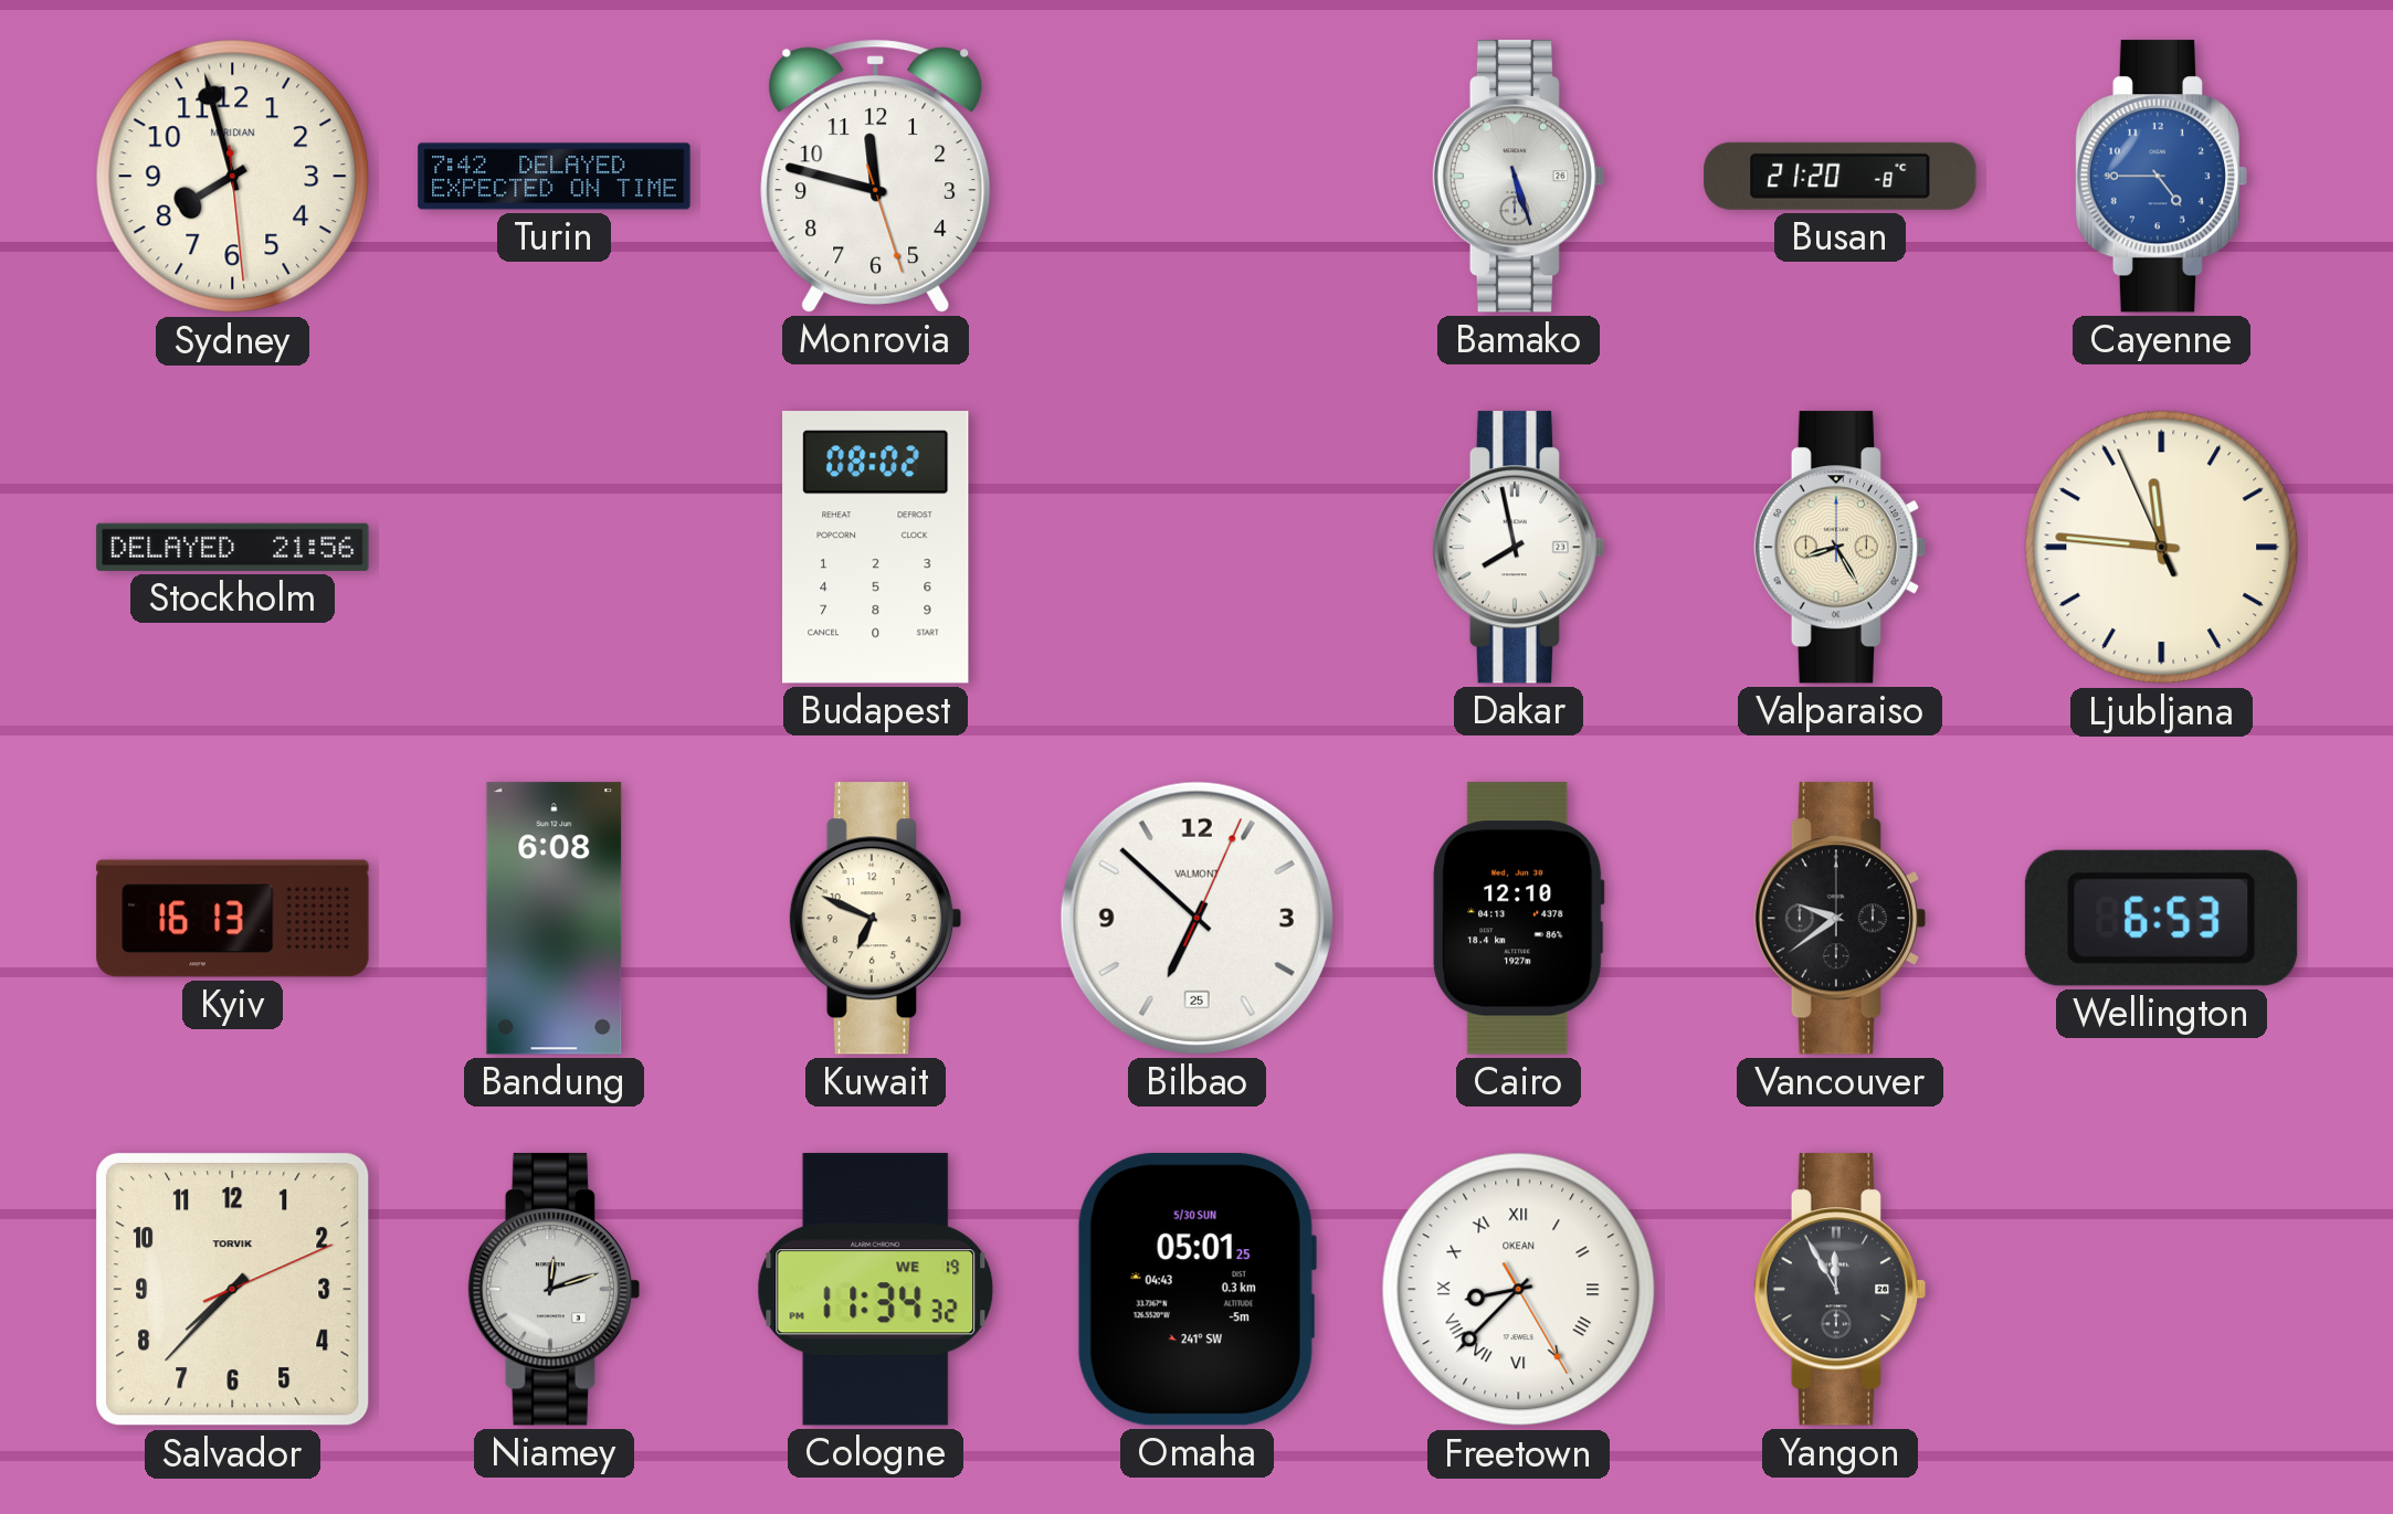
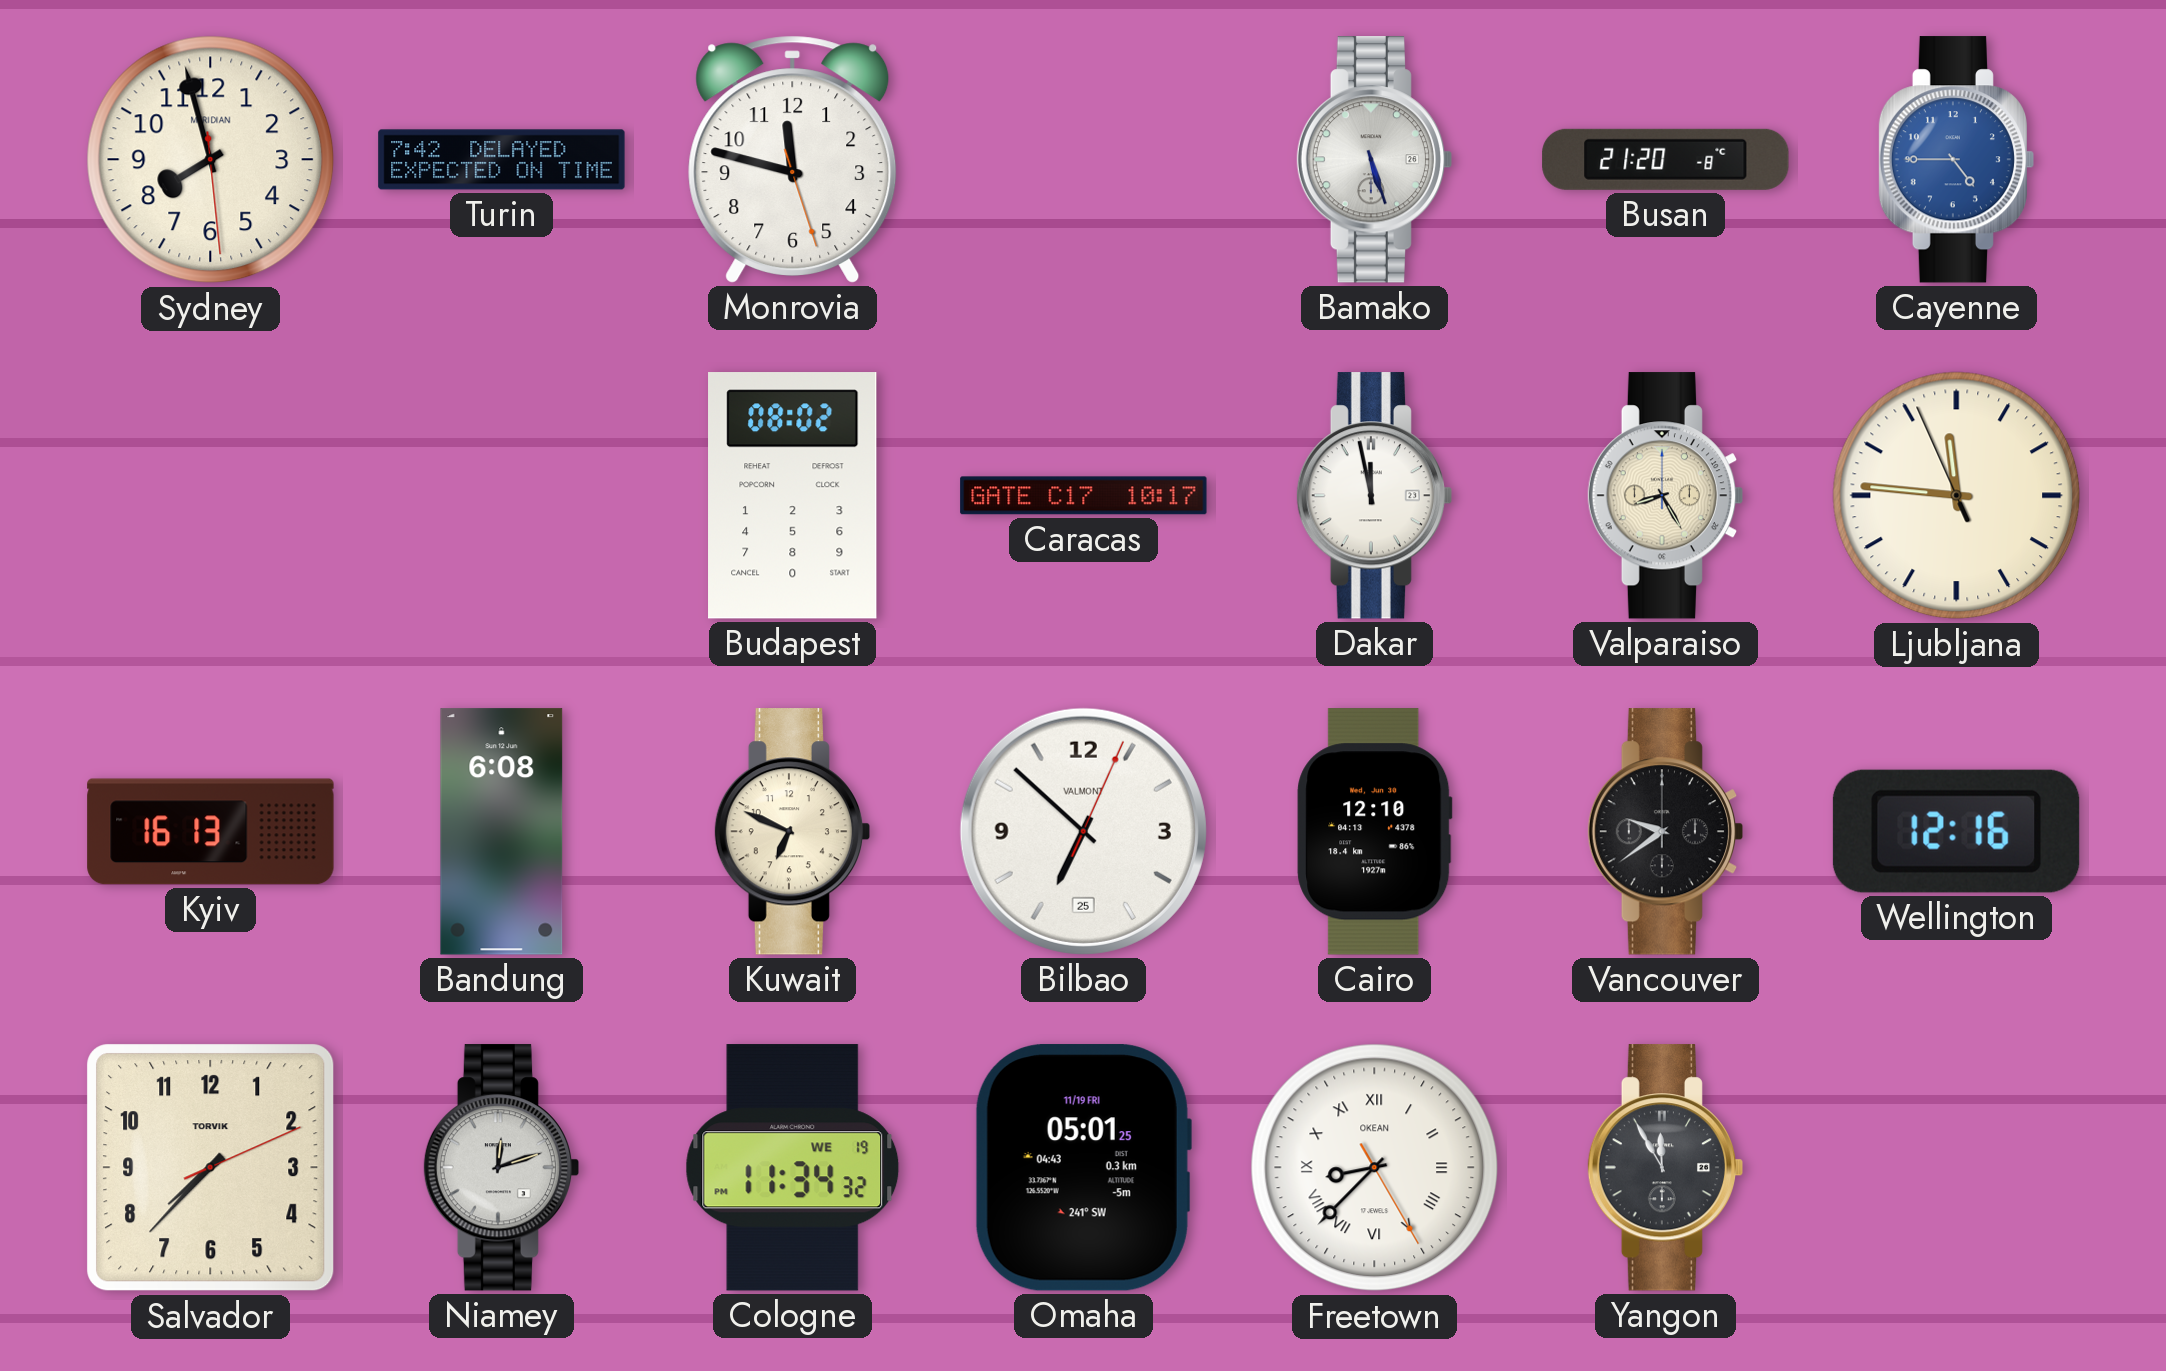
Stockholm: 21:56 -> none
Caracas: none -> 10:17
Dakar: 7:58 -> 11:58
Wellington: 6:53 -> 12:16
Omaha date: 5/30 SUN -> 11/19 FRI
